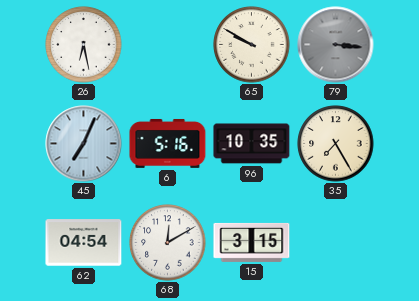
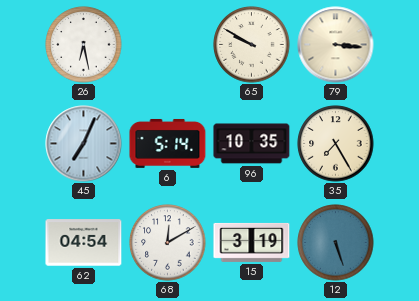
79 dial: grey -> cream
6: 5:16 -> 5:14
15: 3:15 -> 3:19
12: none -> 5:27
